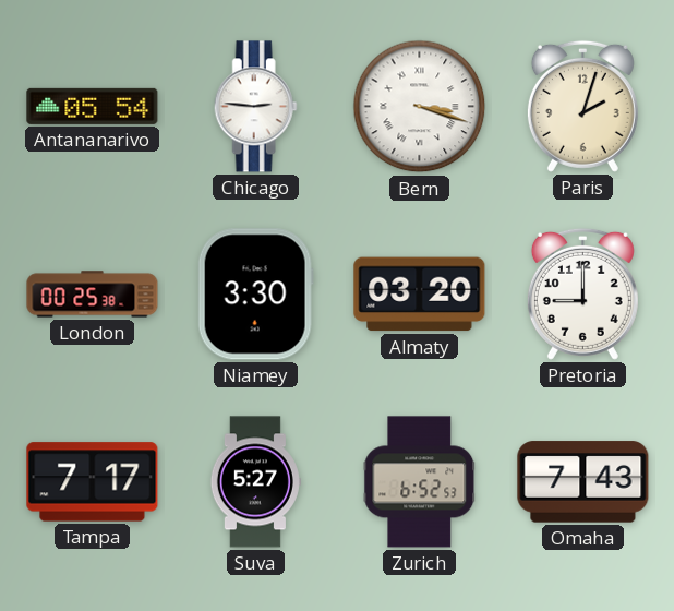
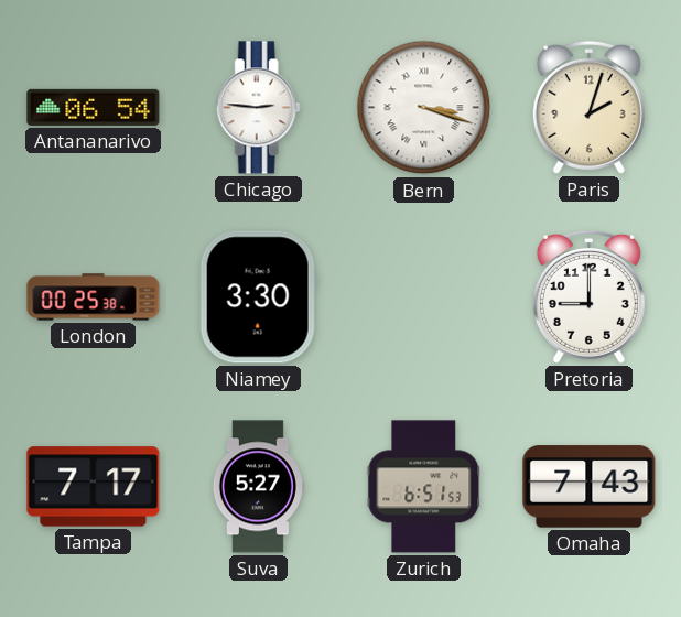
Antananarivo: 05:54 -> 06:54
Almaty: 03:20 -> none
Zurich: 6:52 -> 6:51
